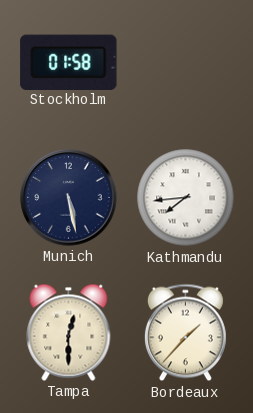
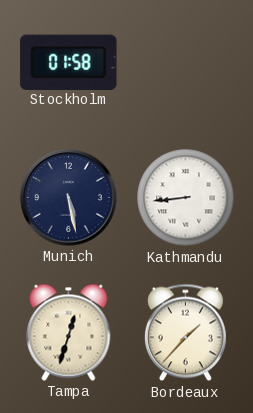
Kathmandu: 7:44 -> 8:44
Tampa: 12:30 -> 12:33
